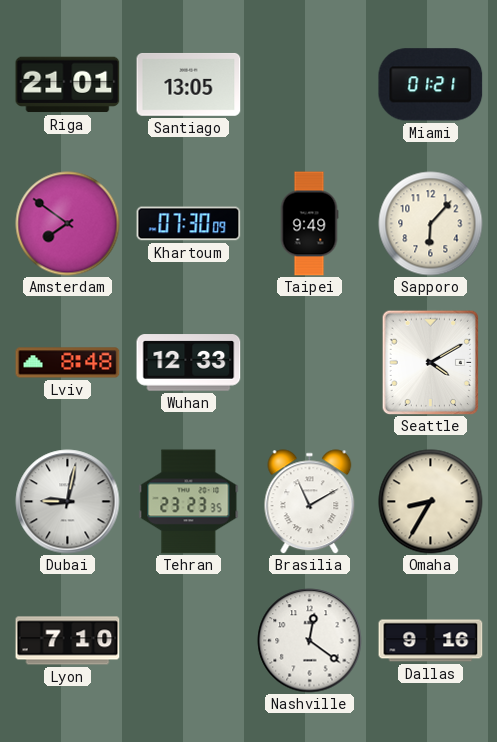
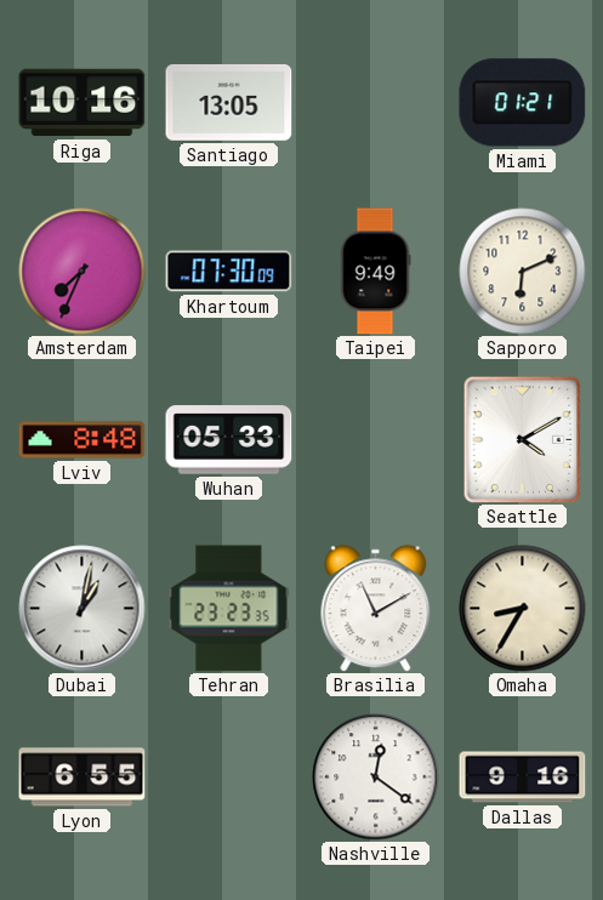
Riga: 21:01 -> 10:16
Amsterdam: 7:51 -> 7:34
Sapporo: 6:07 -> 6:11
Wuhan: 12:33 -> 05:33
Dubai: 9:02 -> 1:02
Lyon: 7:10 -> 6:55
